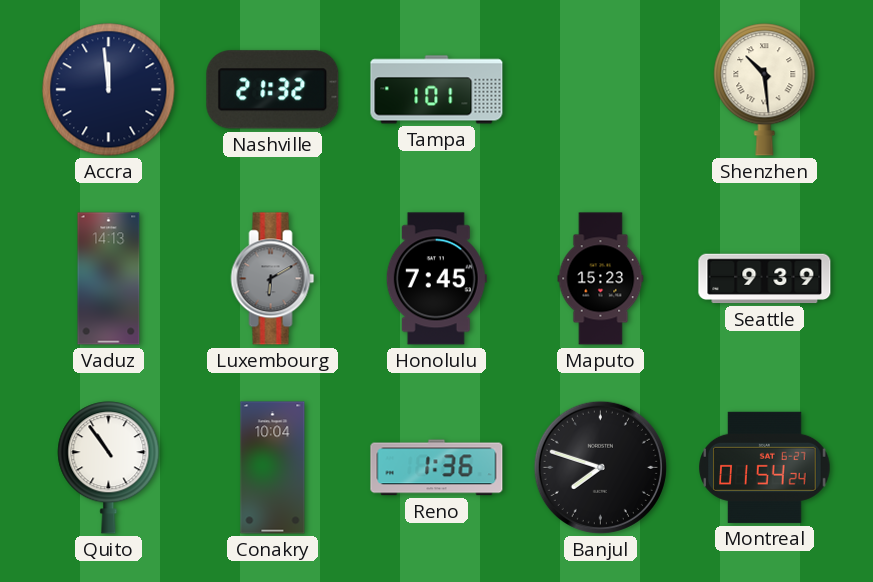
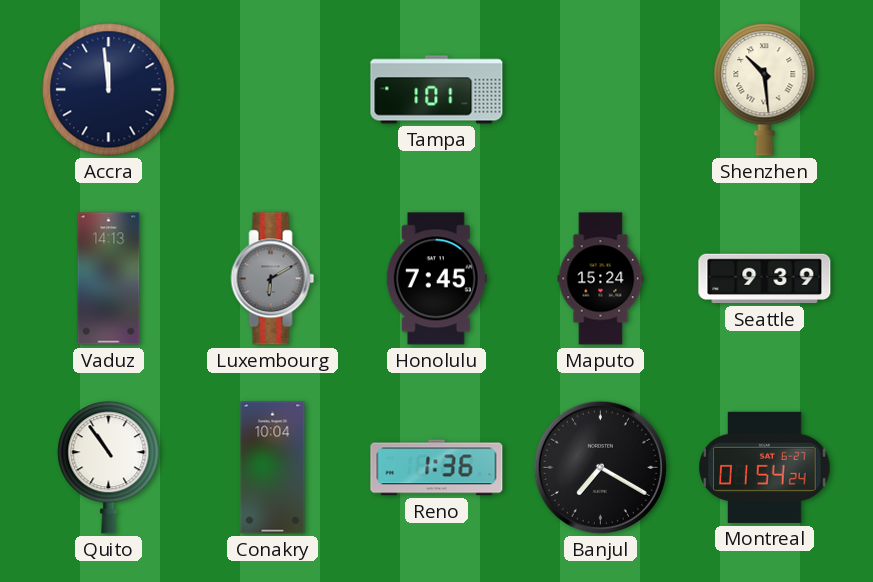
Nashville: 21:32 -> none
Maputo: 15:23 -> 15:24
Banjul: 7:48 -> 7:20
